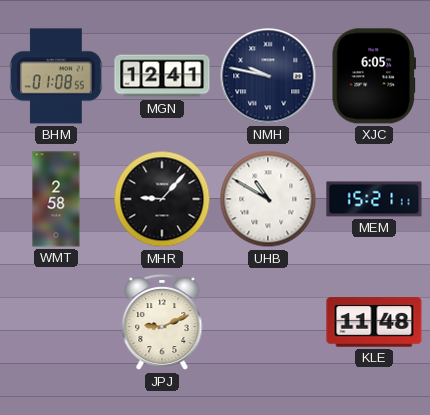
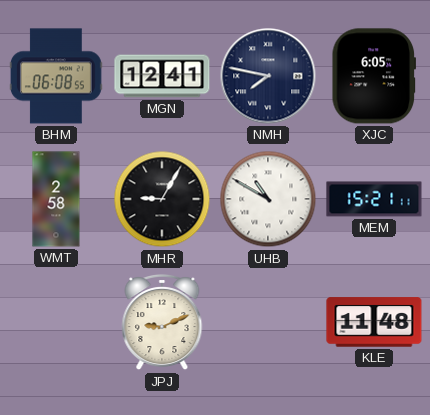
BHM: 01:08 -> 06:08
NMH: 9:47 -> 7:47
MHR: 9:07 -> 9:05
